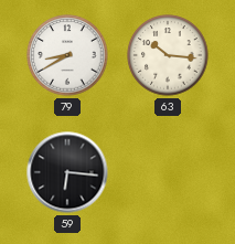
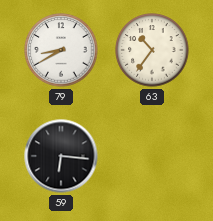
63: 10:16 -> 10:36
